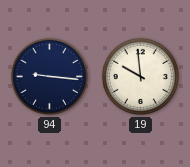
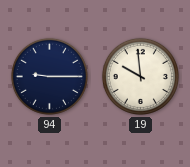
94: 9:16 -> 9:15
